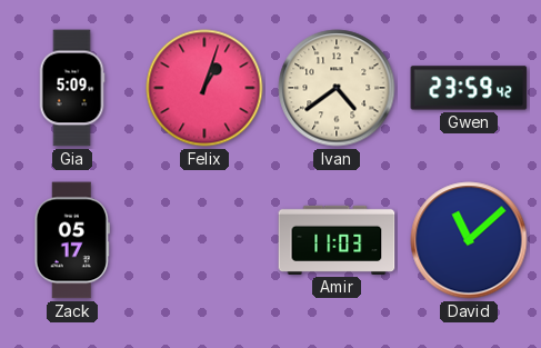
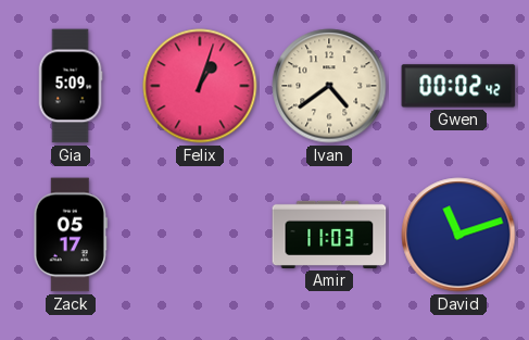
Gwen: 23:59 -> 00:02
David: 11:08 -> 11:12
